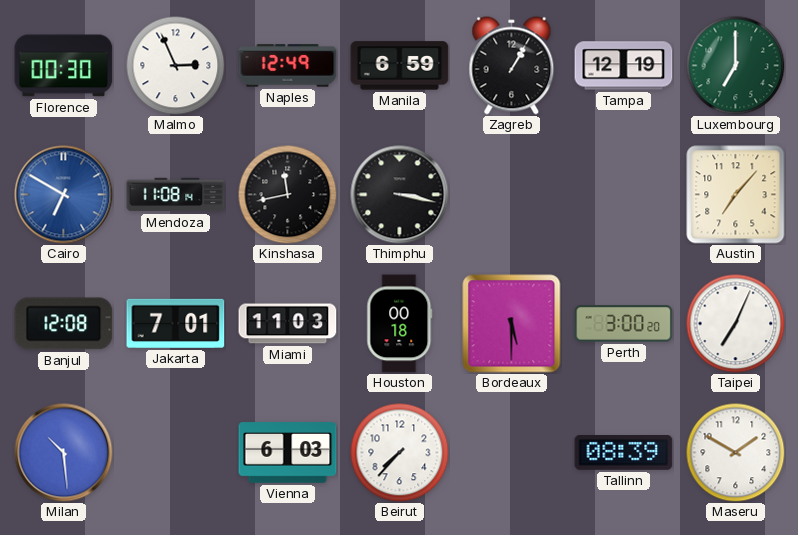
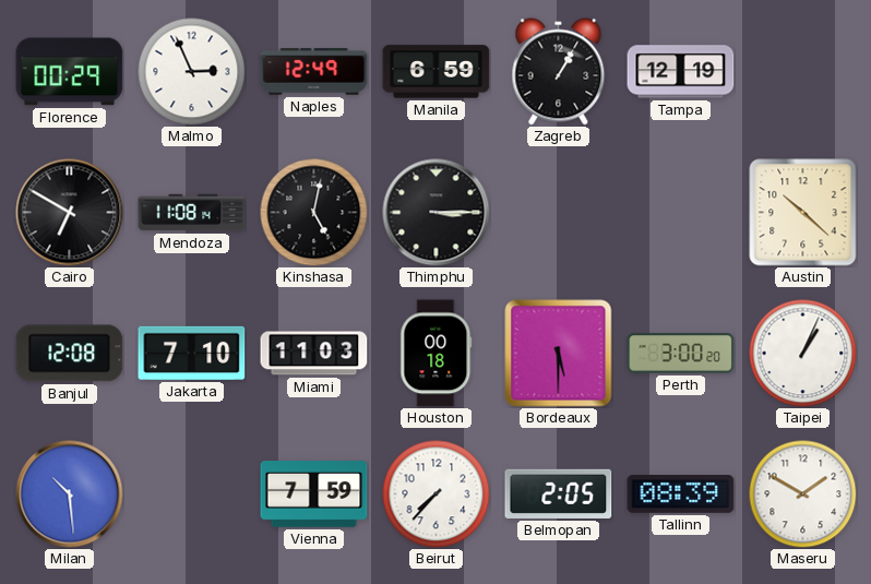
Florence: 00:30 -> 00:29
Luxembourg: 7:00 -> none
Cairo dial: blue -> black
Kinshasa: 11:43 -> 5:02
Thimphu: 3:17 -> 3:15
Austin: 7:07 -> 10:22
Jakarta: 7:01 -> 7:10
Taipei: 7:04 -> 1:04
Vienna: 6:03 -> 7:59
Belmopan: none -> 2:05
